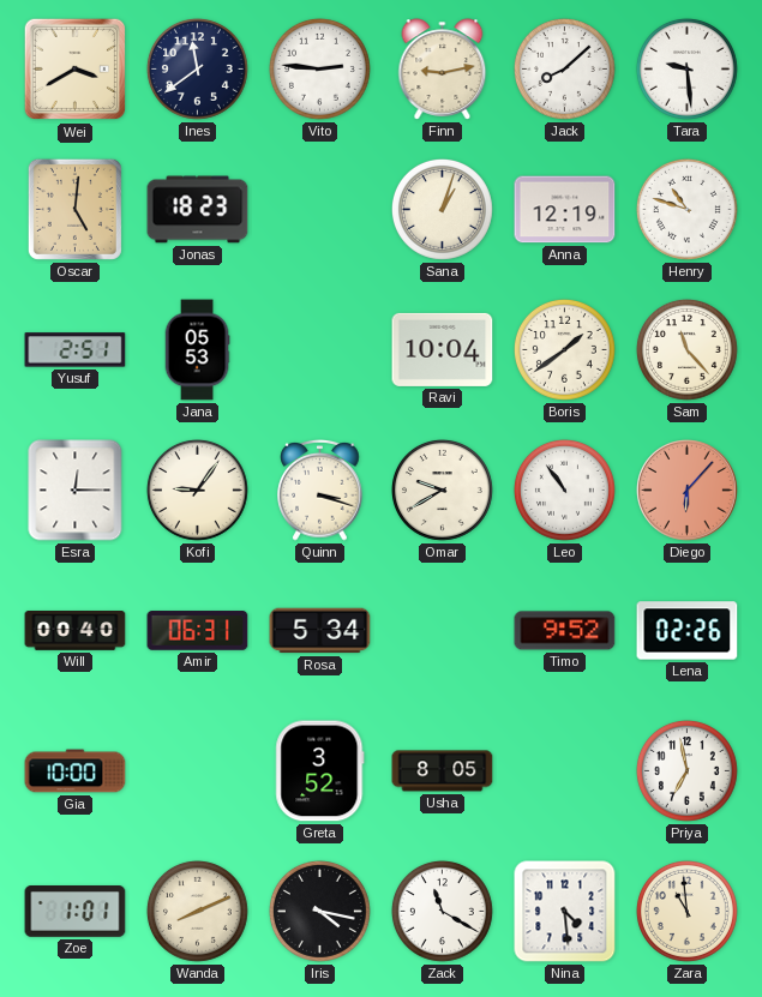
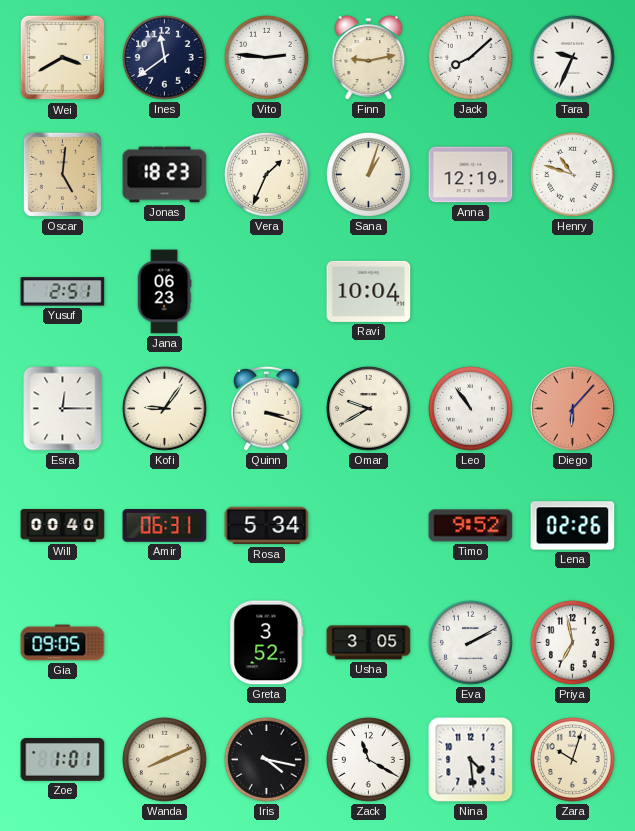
Tara: 9:29 -> 9:34
Vera: none -> 1:34
Jana: 05:53 -> 06:23
Boris: 1:39 -> none
Sam: 11:23 -> none
Gia: 10:00 -> 09:05
Usha: 8:05 -> 3:05
Eva: none -> 2:10
Zara: 10:59 -> 10:03
